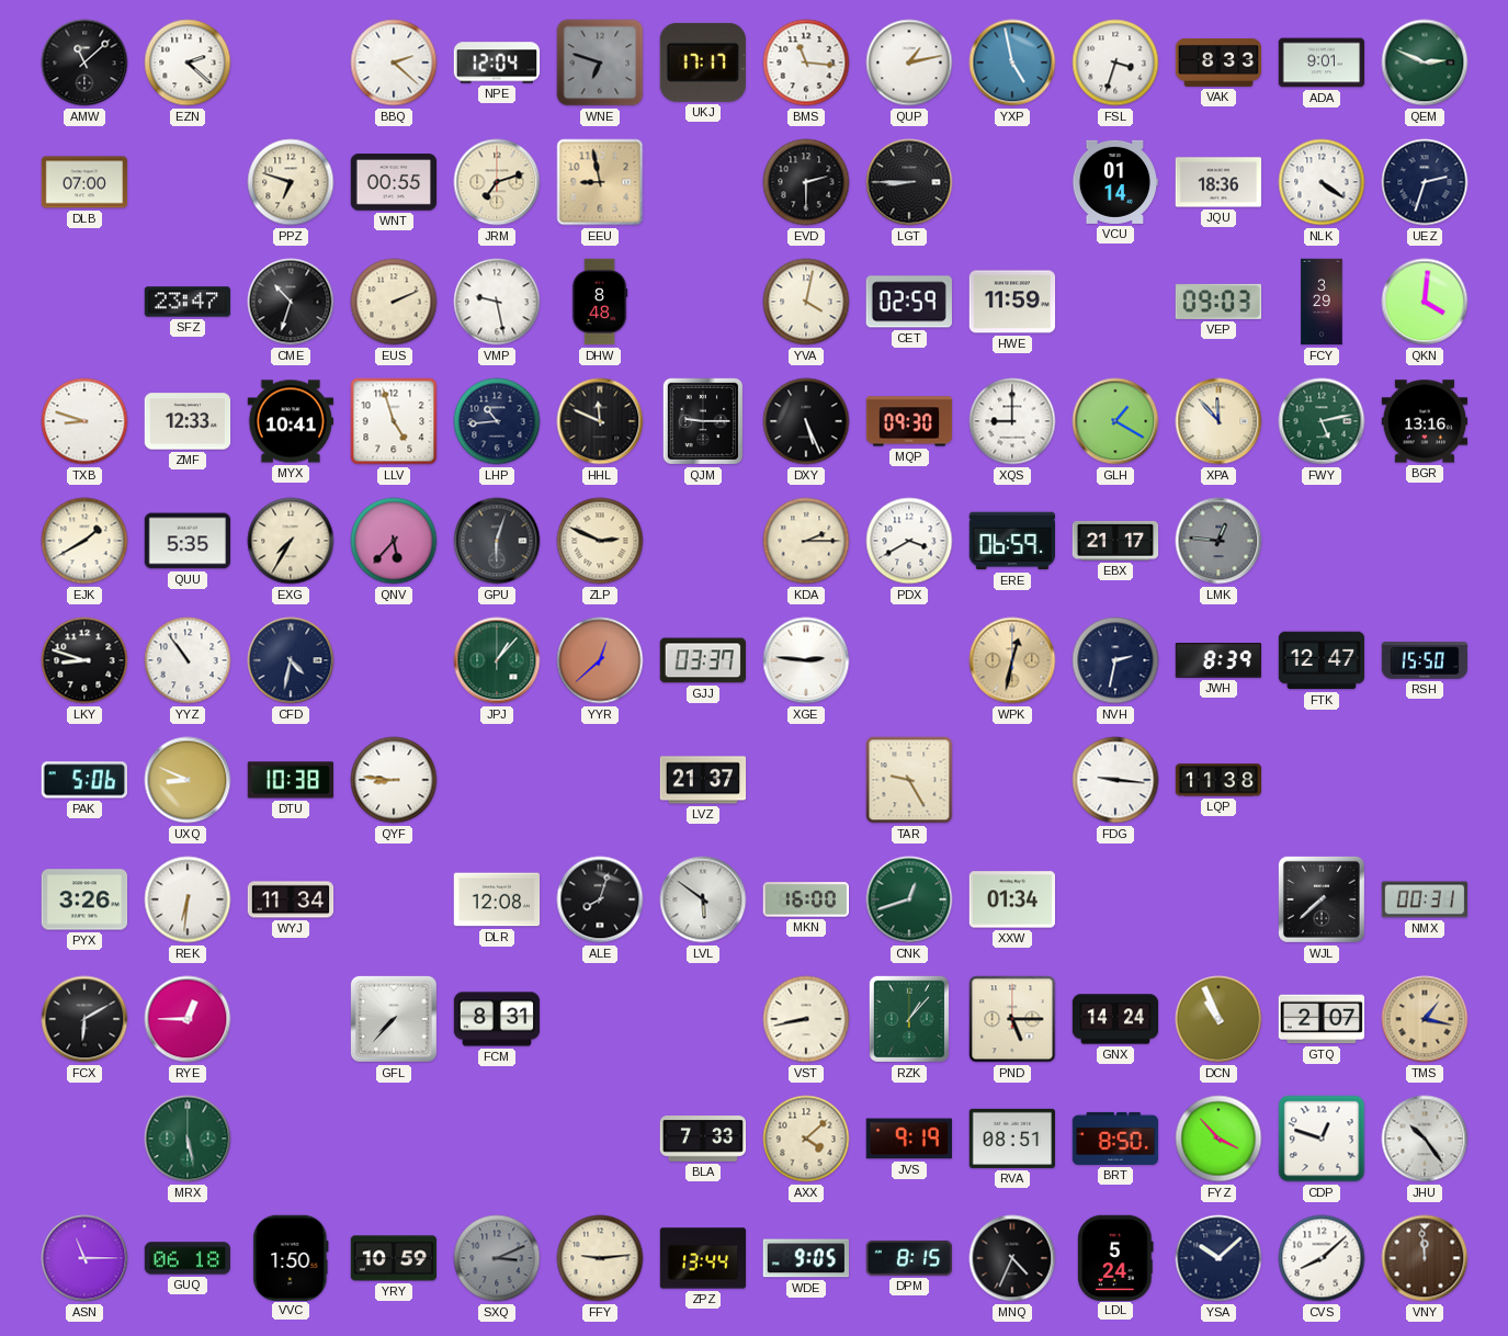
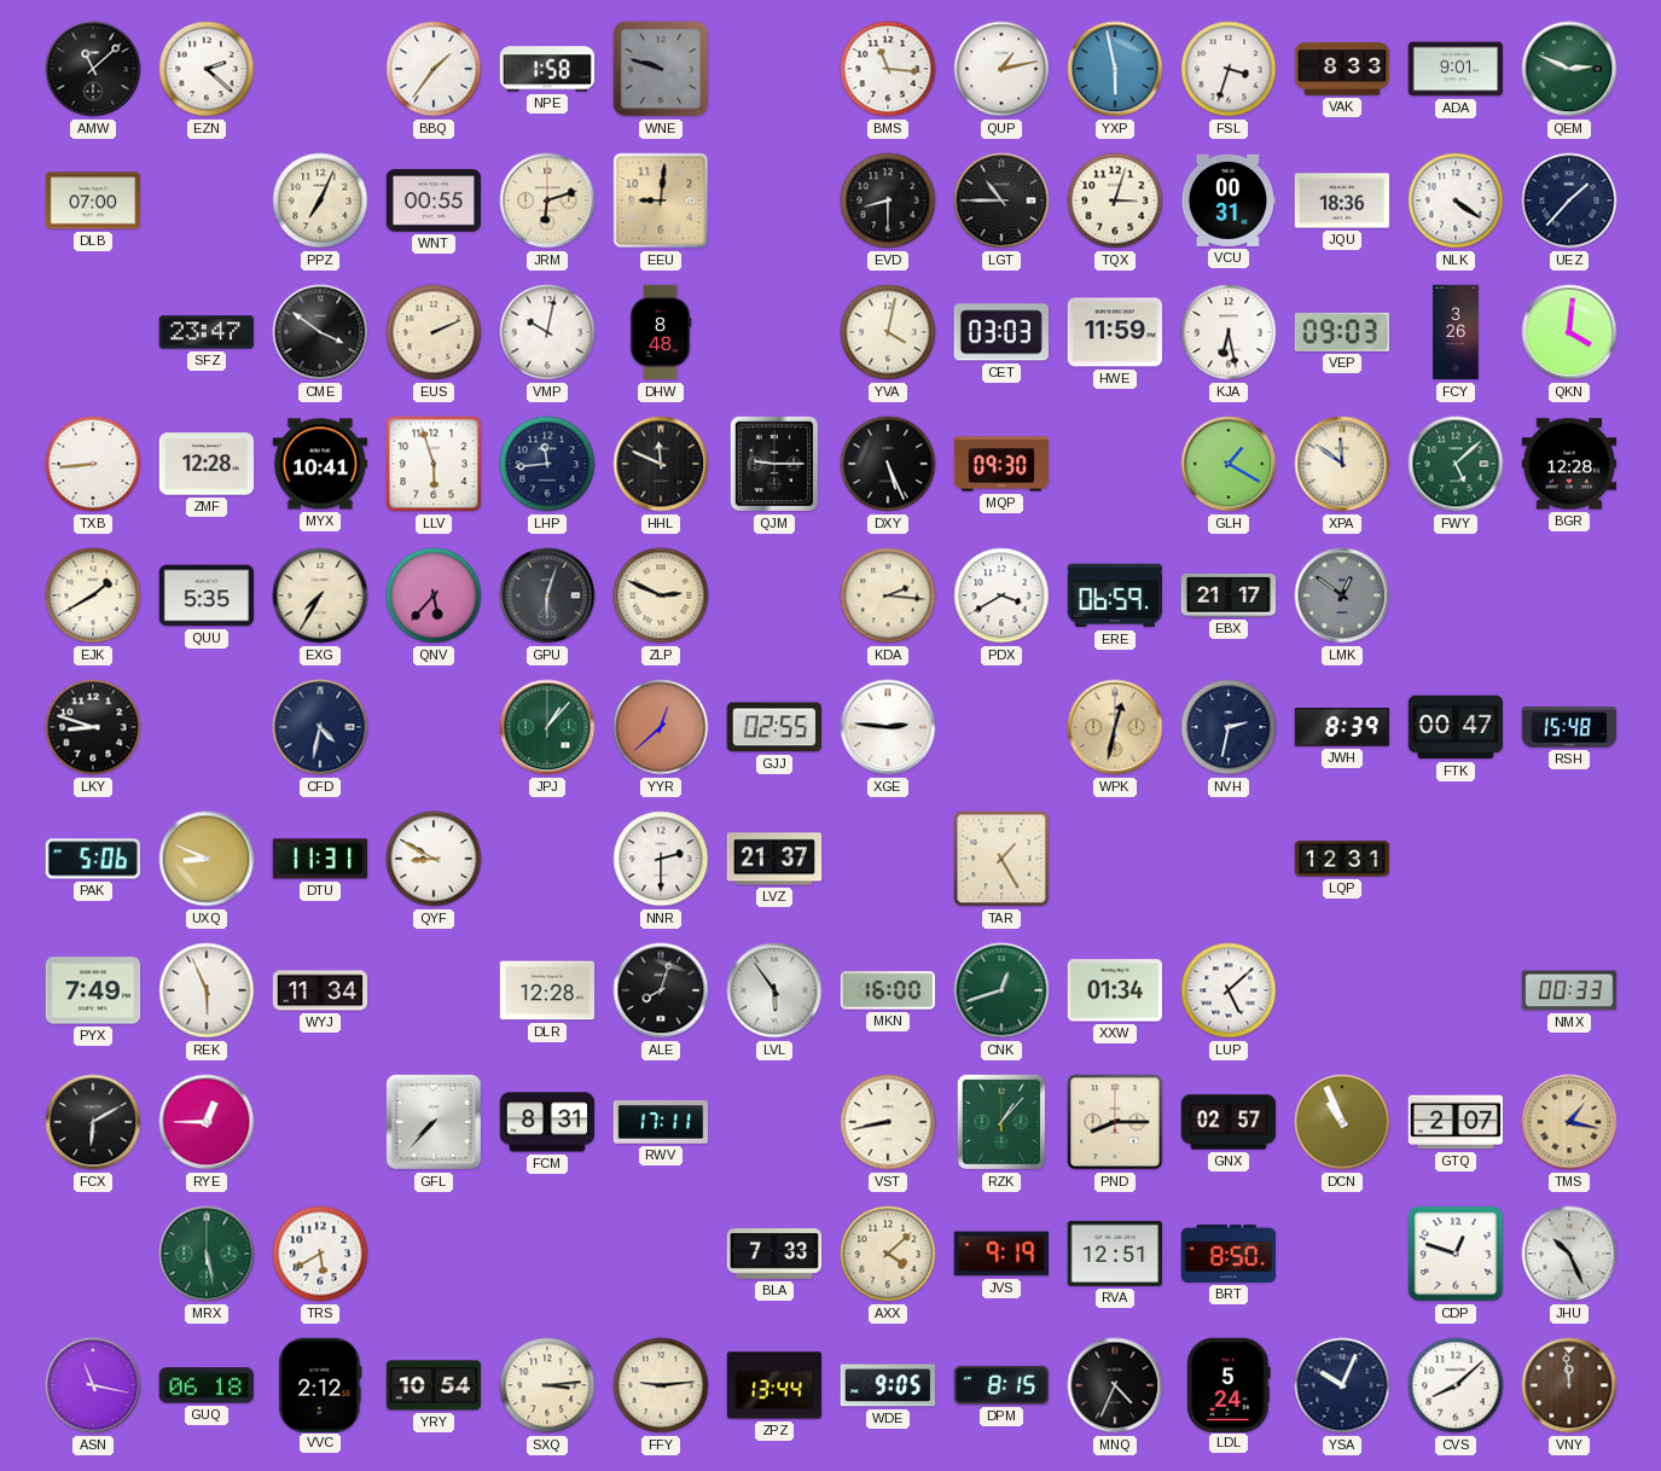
BBQ: 2:22 -> 1:36
NPE: 12:04 -> 1:58
WNE: 6:48 -> 9:48
UKJ: 17:17 -> none
YXP: 4:58 -> 5:58
PPZ: 6:48 -> 7:04
JRM: 7:12 -> 6:12
EEU: 8:58 -> 9:01
EVD: 2:30 -> 8:30
LGT: 8:45 -> 10:45
TQX: none -> 3:03
VCU: 01:14 -> 00:31
UEZ: 2:33 -> 1:37
CME: 10:33 -> 3:51
VMP: 9:28 -> 10:02
CET: 02:59 -> 03:03
KJA: none -> 6:28
FCY: 3:29 -> 3:26
TXB: 8:48 -> 8:44
ZMF: 12:33 -> 12:28
LLV: 4:57 -> 5:57
LHP: 10:44 -> 11:44
XQS: 9:00 -> none
XPA: 11:53 -> 11:51
FWY: 5:13 -> 5:08
BGR: 13:16 -> 12:28
KDA: 2:15 -> 2:16
LMK: 12:46 -> 12:51
YYZ: 10:54 -> none
GJJ: 03:37 -> 02:55
FTK: 12:47 -> 00:47
RSH: 15:50 -> 15:48
DTU: 10:38 -> 11:31
QYF: 8:46 -> 8:50
NNR: none -> 2:30
TAR: 9:25 -> 1:25
FDG: 9:16 -> none
LQP: 11:38 -> 12:31
PYX: 3:26 -> 7:49
REK: 6:31 -> 5:56
DLR: 12:08 -> 12:28
LVL: 5:51 -> 5:54
LUP: none -> 5:08
WJL: 7:38 -> none
NMX: 00:31 -> 00:33
RWV: none -> 17:11
PND: 5:15 -> 8:15
GNX: 14:24 -> 02:57
TRS: none -> 5:40
RVA: 08:51 -> 12:51
FYZ: 3:53 -> none
JHU: 10:24 -> 10:26
ASN: 11:15 -> 11:17
VVC: 1:50 -> 2:12
YRY: 10:59 -> 10:54
SXQ: 3:11 -> 3:14
SXQ dial: grey -> cream
YSA: 10:08 -> 10:04
